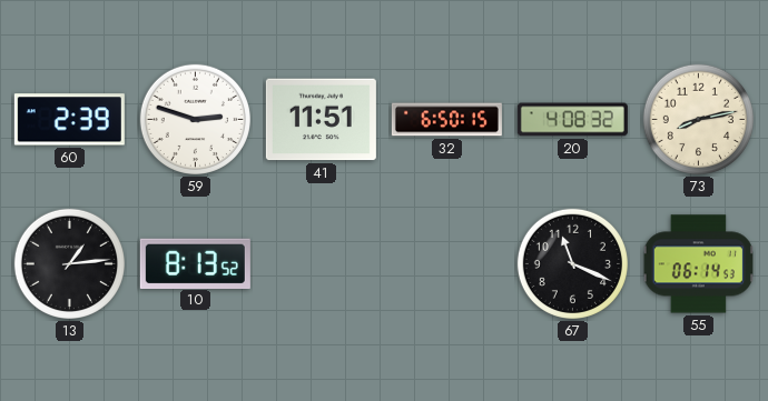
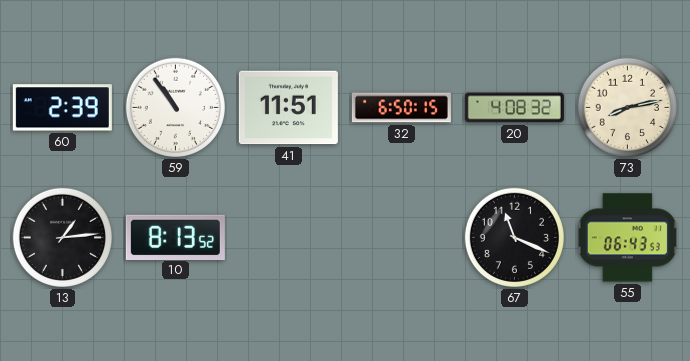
59: 2:48 -> 10:54
55: 06:14 -> 06:43
